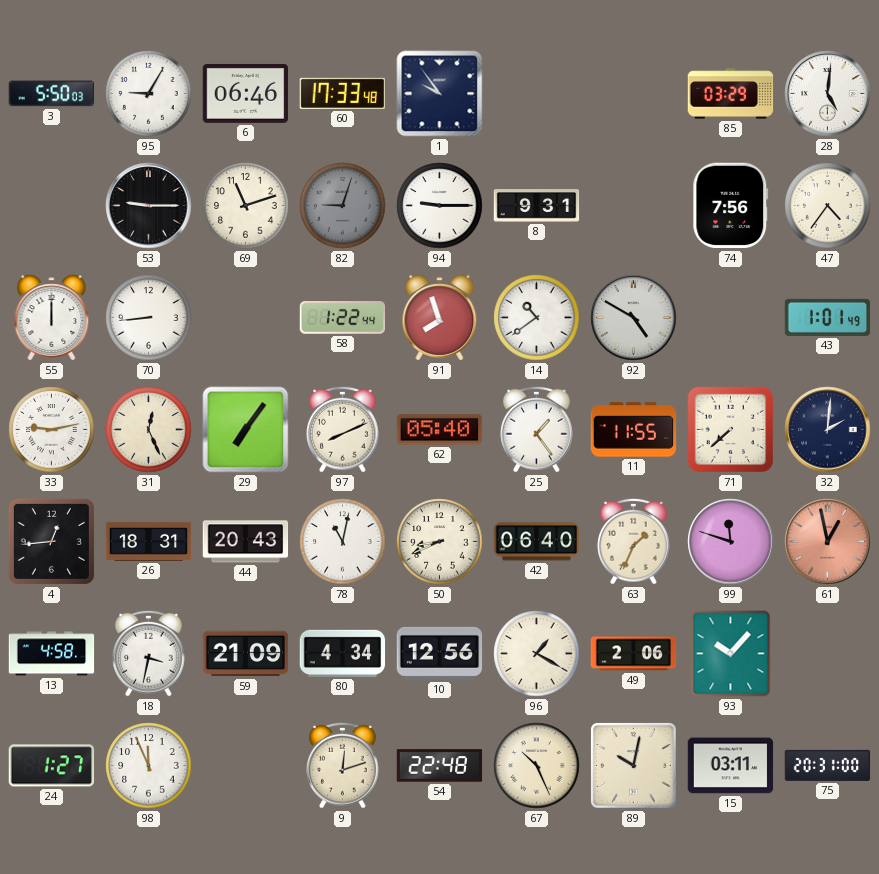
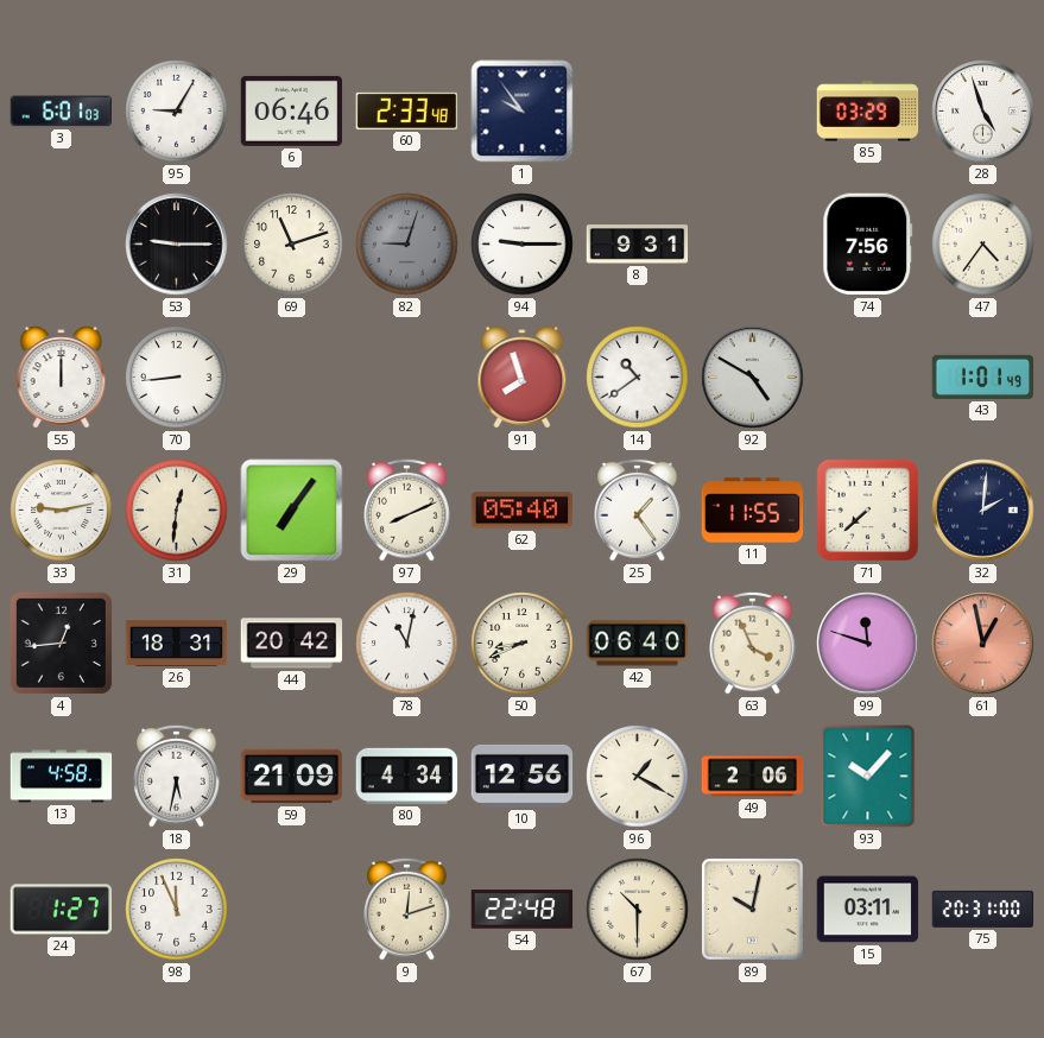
3: 5:50 -> 6:01
60: 17:33 -> 2:33
28: 5:01 -> 4:57
58: 1:22 -> none
31: 12:26 -> 12:31
44: 20:43 -> 20:42
63: 1:34 -> 3:56
18: 3:32 -> 5:32
67: 10:26 -> 10:30
